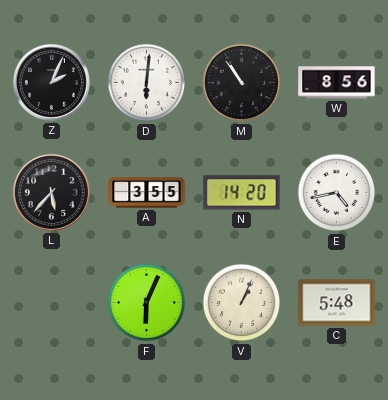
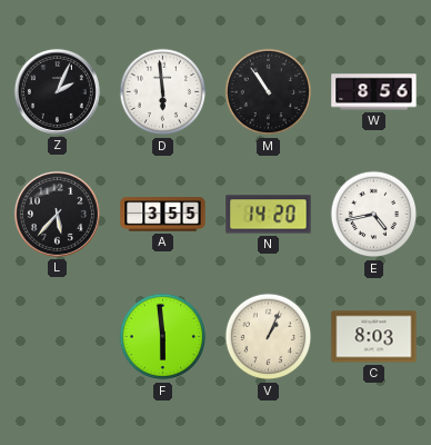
D: 6:01 -> 5:59
F: 6:04 -> 5:59
C: 5:48 -> 8:03
